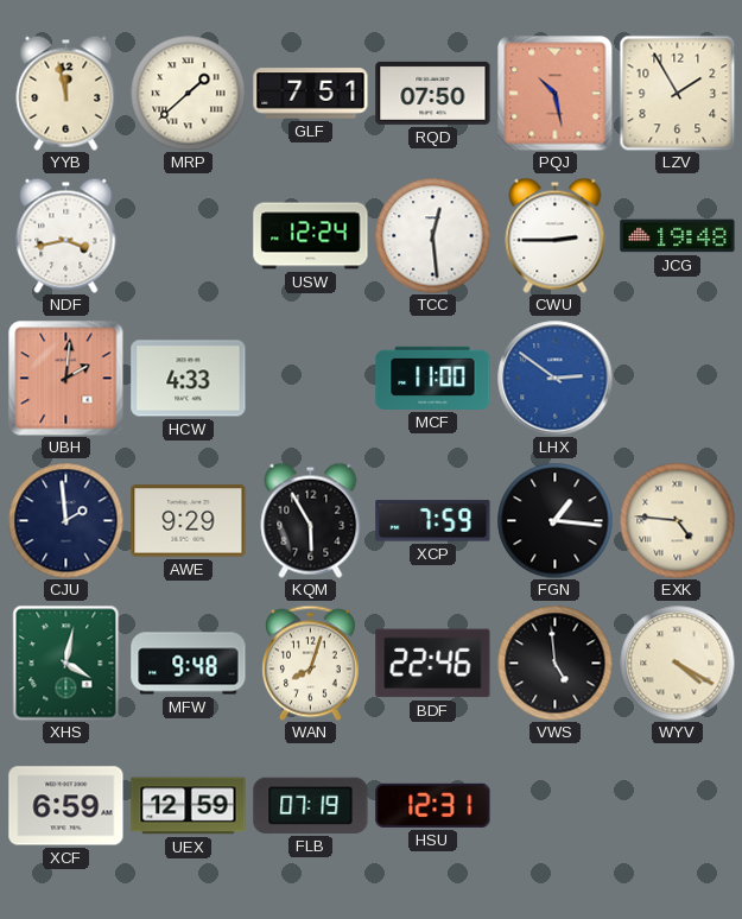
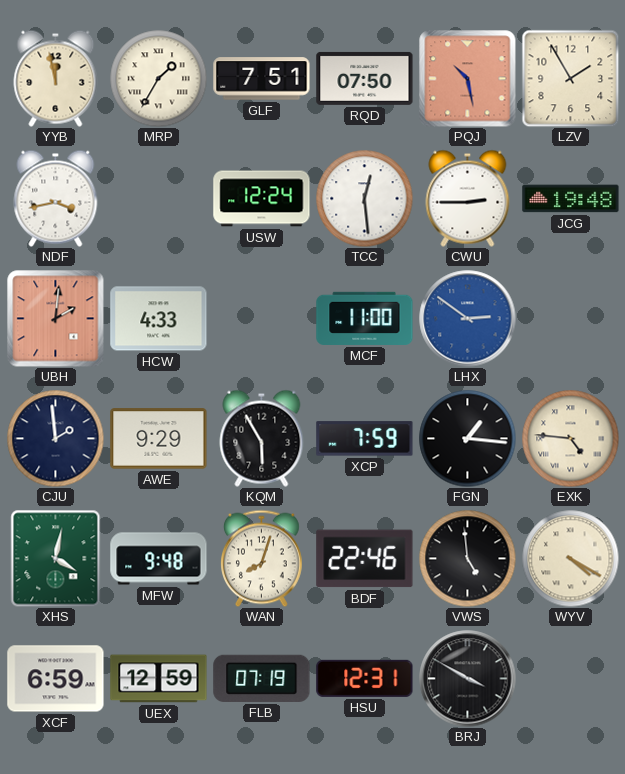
MRP: 1:38 -> 1:35
BRJ: none -> 3:50
